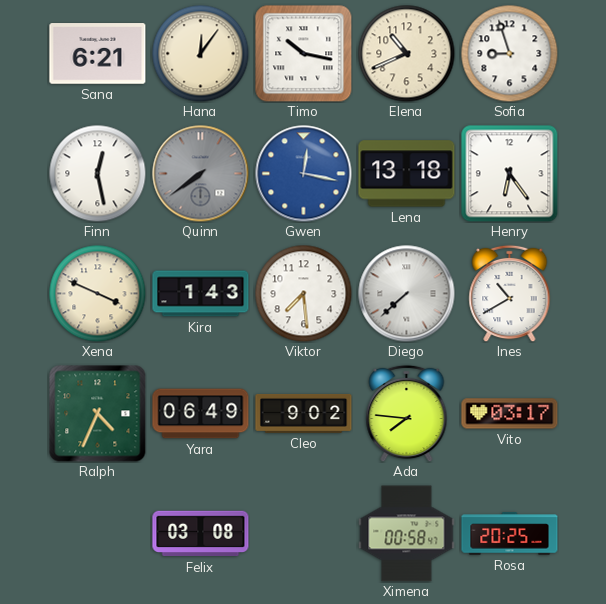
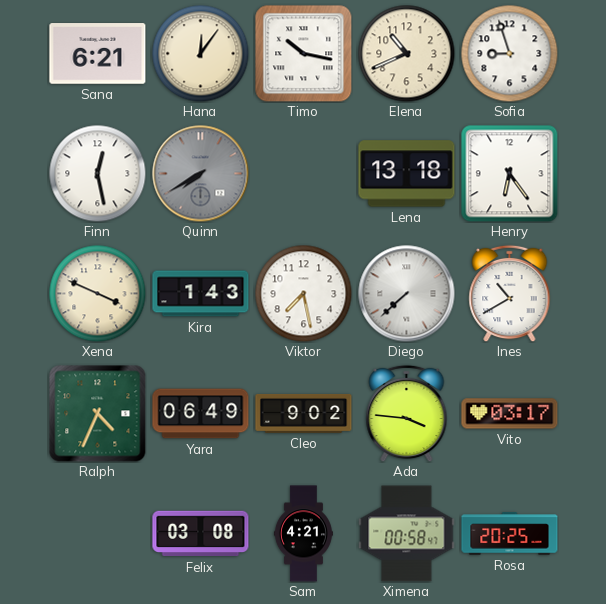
Quinn: 7:39 -> 7:40
Gwen: 12:17 -> none
Viktor: 7:29 -> 7:28
Ada: 7:46 -> 3:46
Sam: none -> 4:21
